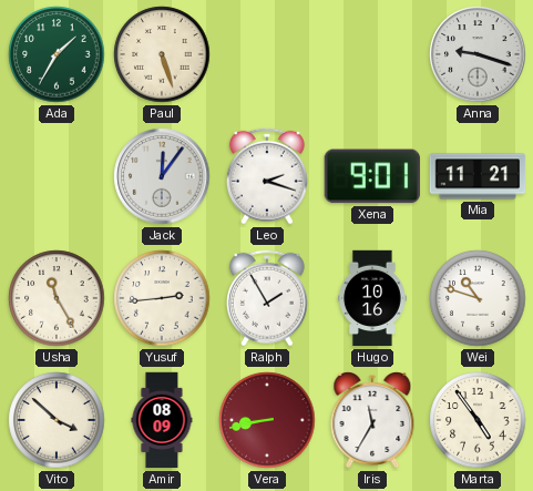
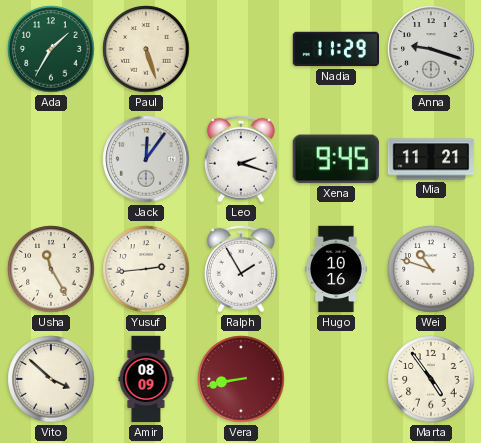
Nadia: none -> 11:29
Xena: 9:01 -> 9:45
Iris: 11:35 -> none
